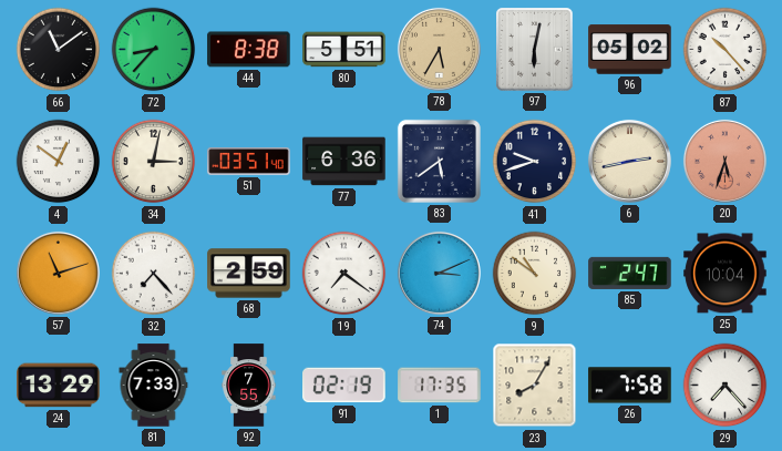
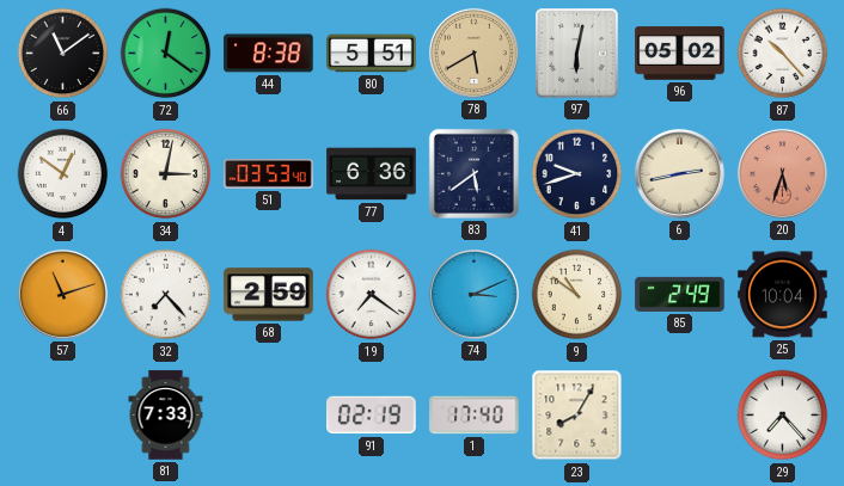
72: 8:37 -> 12:21
78: 5:35 -> 5:40
51: 03:51 -> 03:53
85: 2:47 -> 2:49
24: 13:29 -> none
92: 7:55 -> none
1: 17:35 -> 17:40
26: 7:58 -> none
